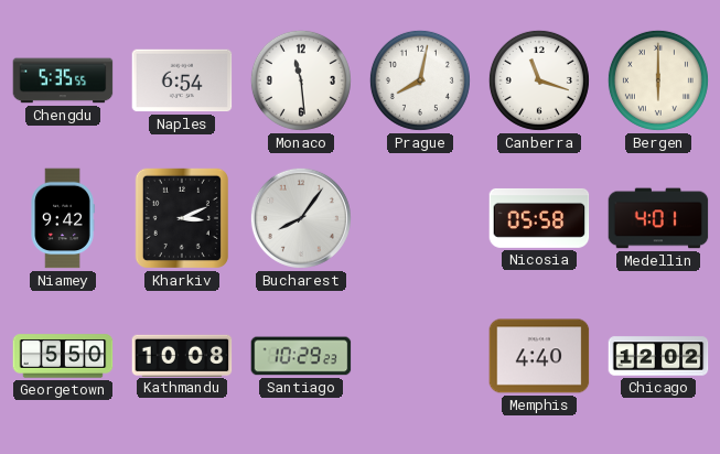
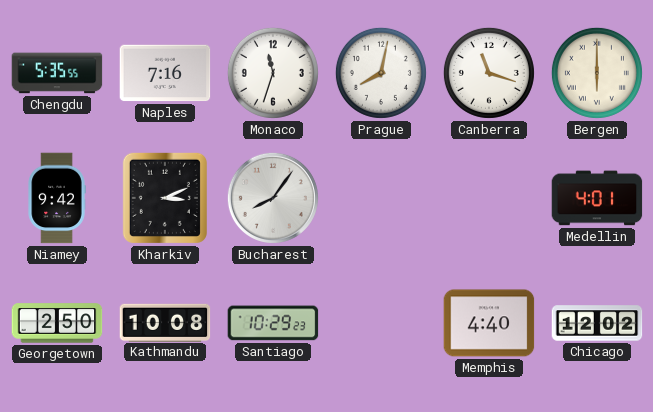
Naples: 6:54 -> 7:16
Monaco: 11:29 -> 11:33
Nicosia: 05:58 -> none
Georgetown: 5:50 -> 2:50
